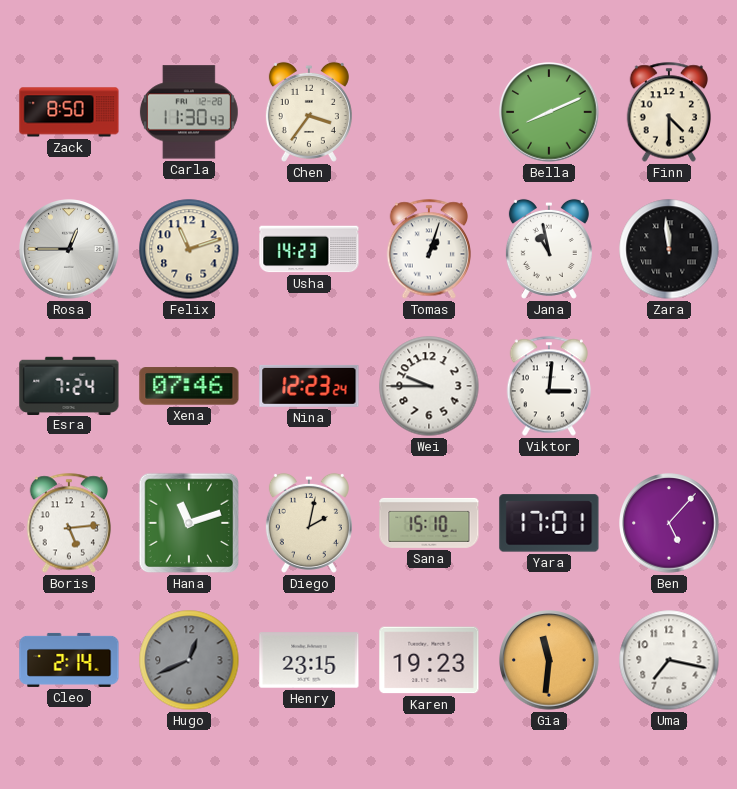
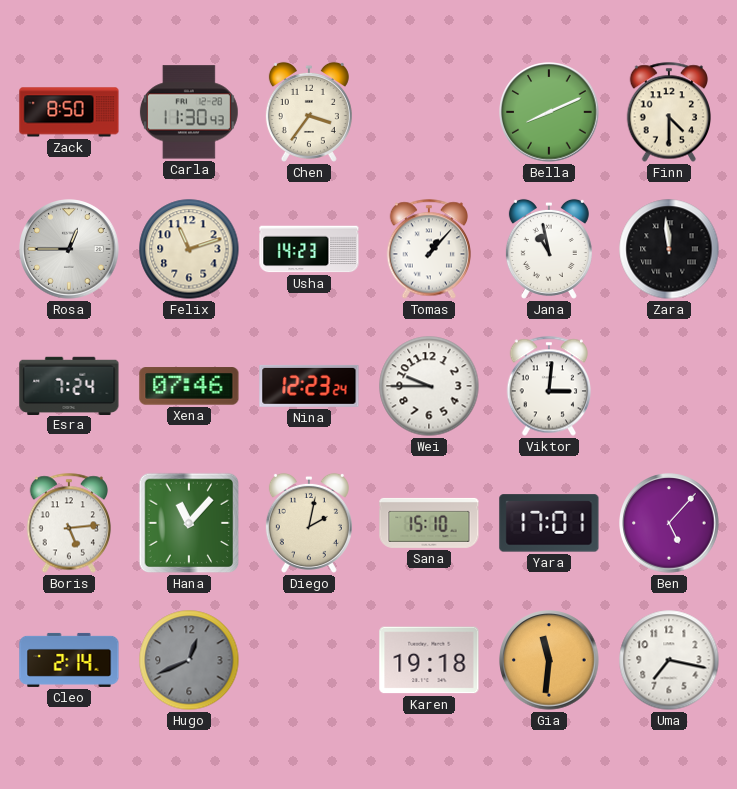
Tomas: 1:03 -> 1:07
Hana: 11:12 -> 11:07
Henry: 23:15 -> none
Karen: 19:23 -> 19:18
